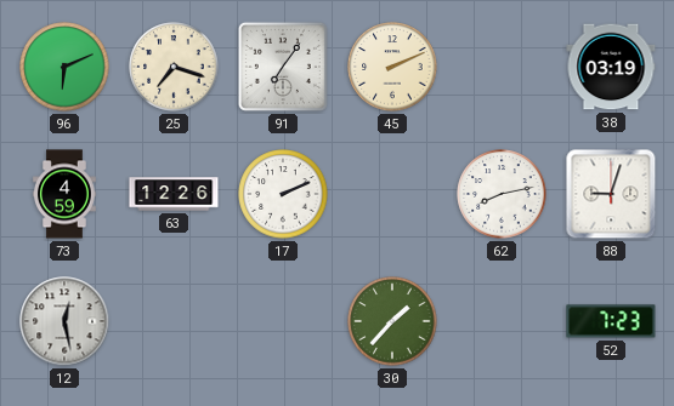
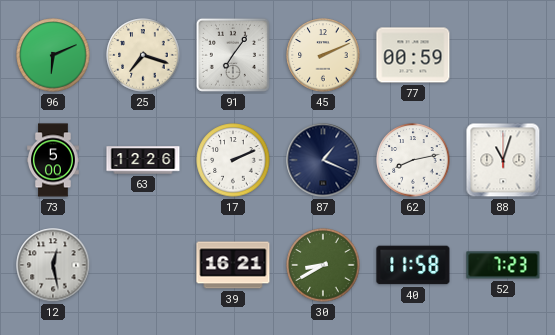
77: none -> 00:59
38: 03:19 -> none
73: 4:59 -> 5:00
87: none -> 1:19
88: 9:03 -> 11:03
39: none -> 16:21
30: 1:37 -> 8:40
40: none -> 11:58
